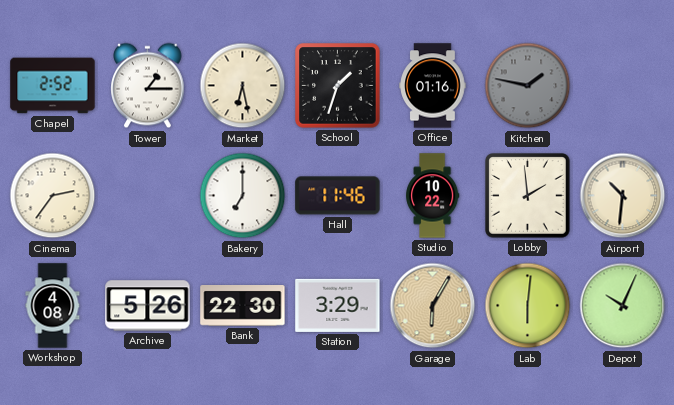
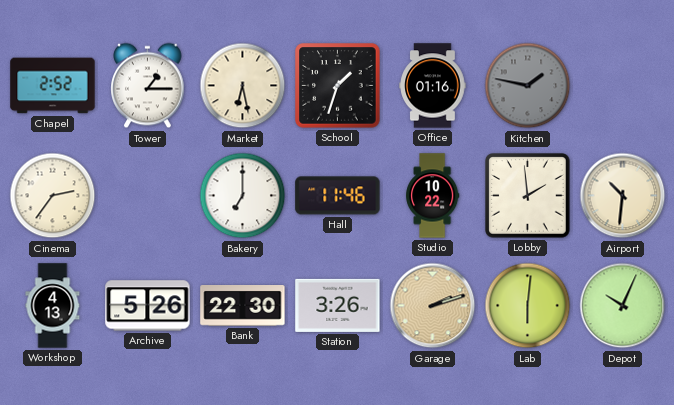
Workshop: 4:08 -> 4:13
Station: 3:29 -> 3:26
Garage: 6:05 -> 2:12
